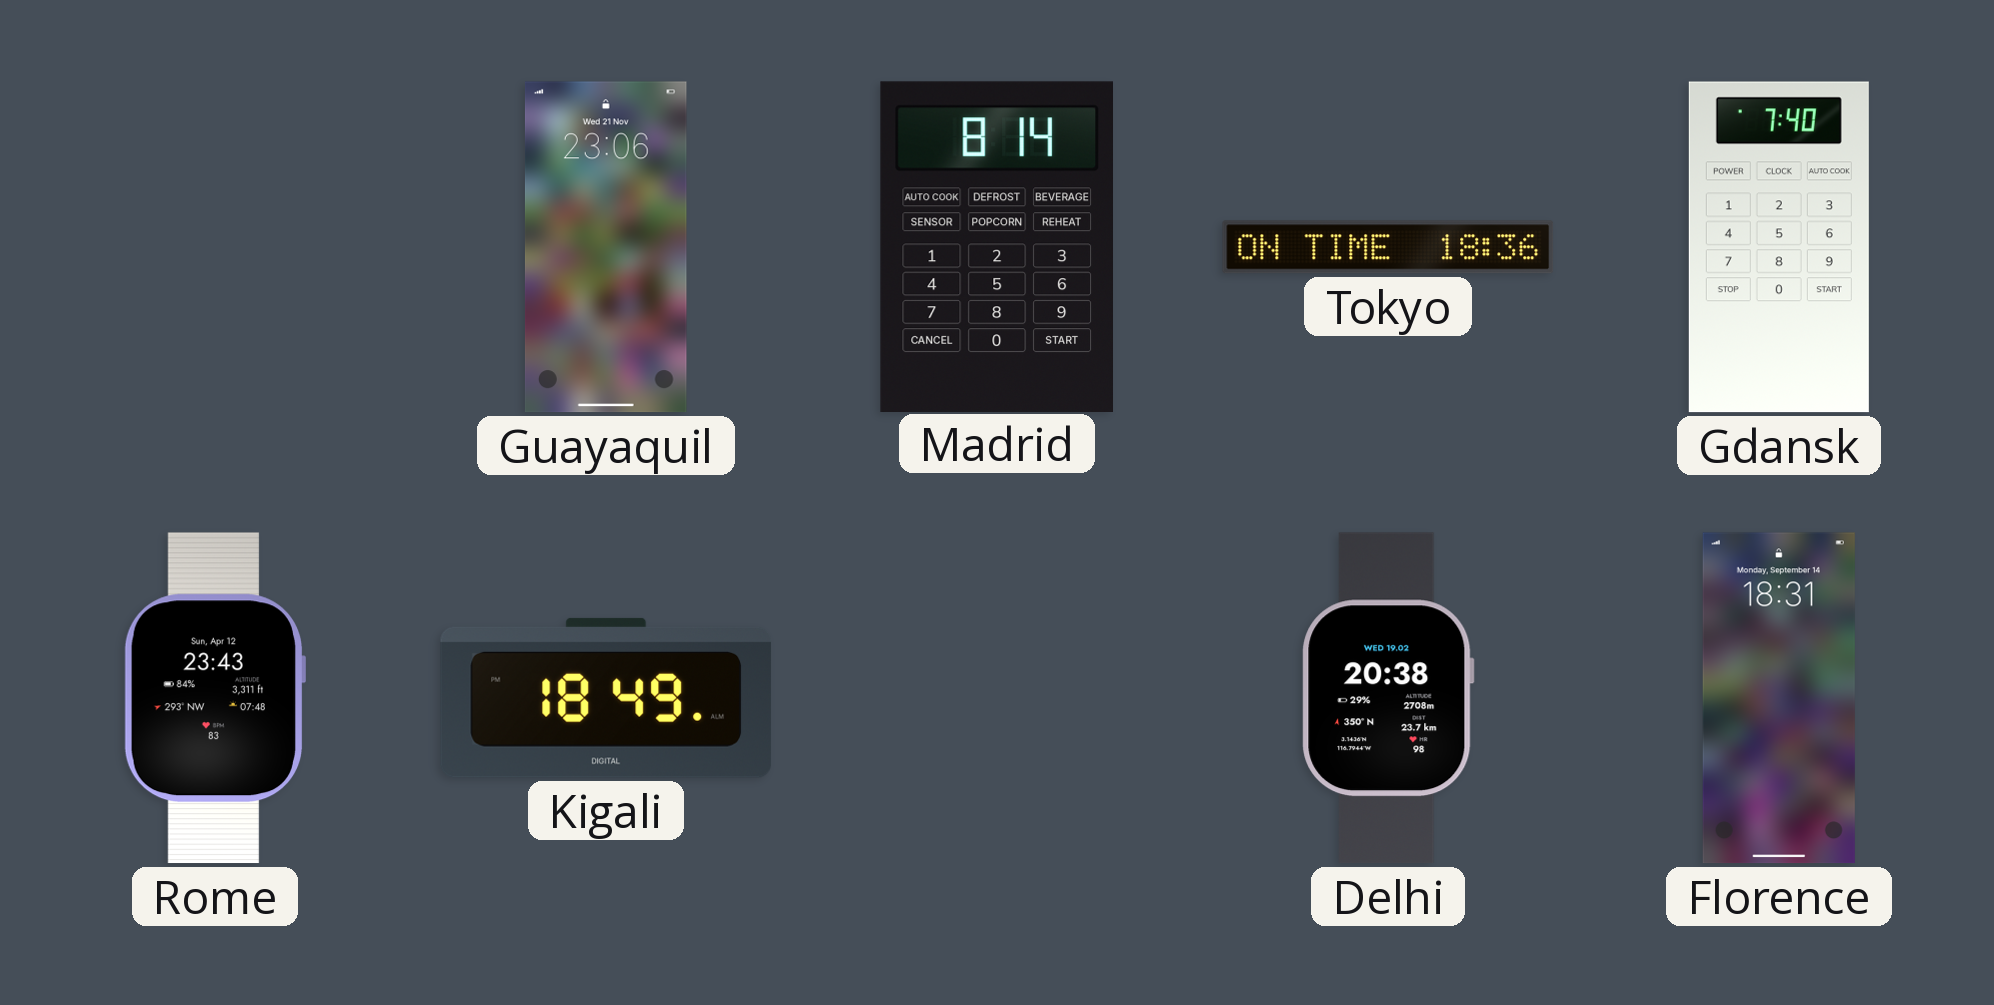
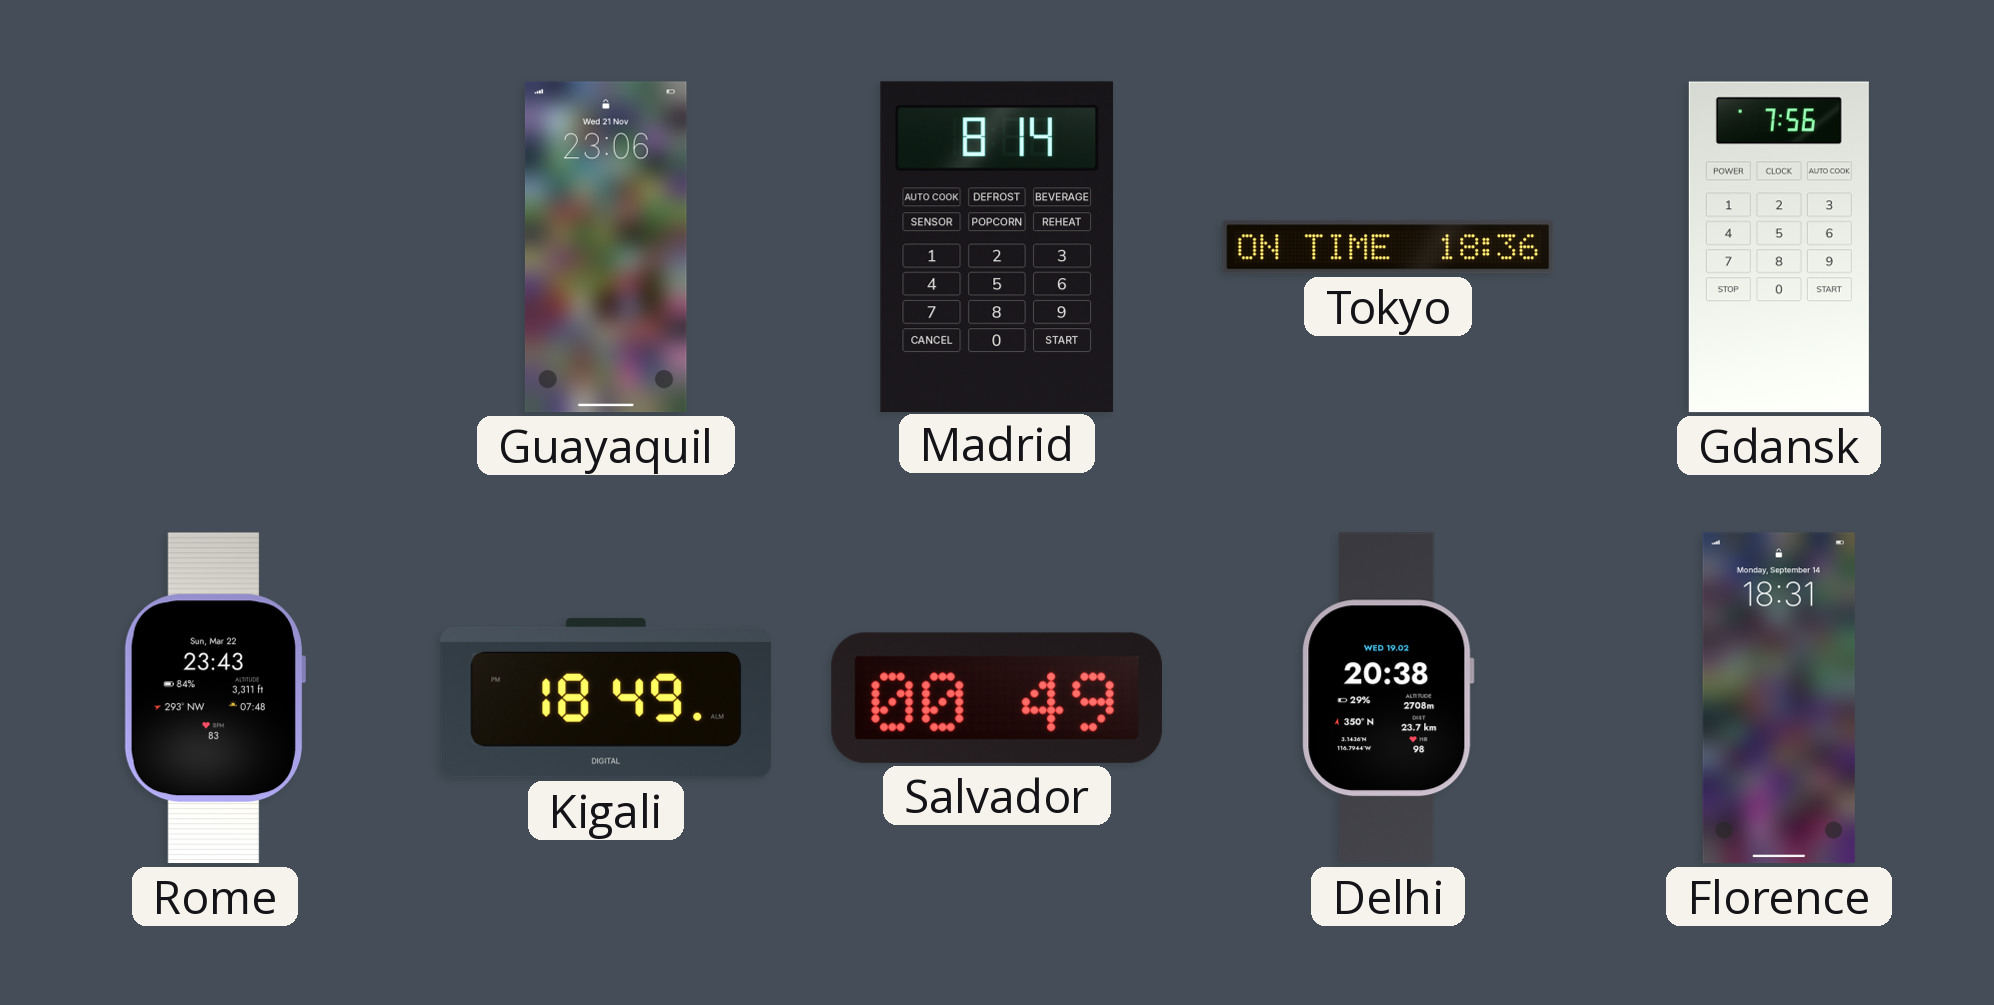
Gdansk: 7:40 -> 7:56
Rome date: Sun, Apr 12 -> Sun, Mar 22
Salvador: none -> 00:49
